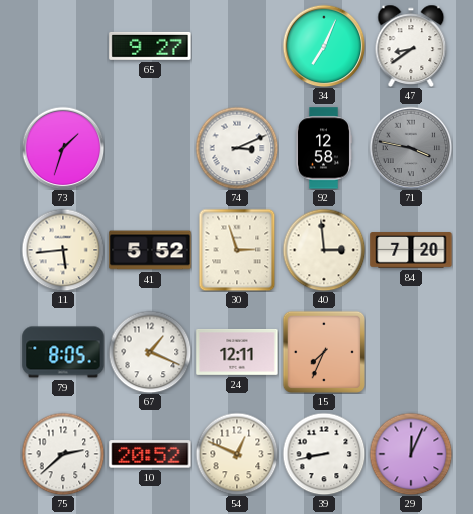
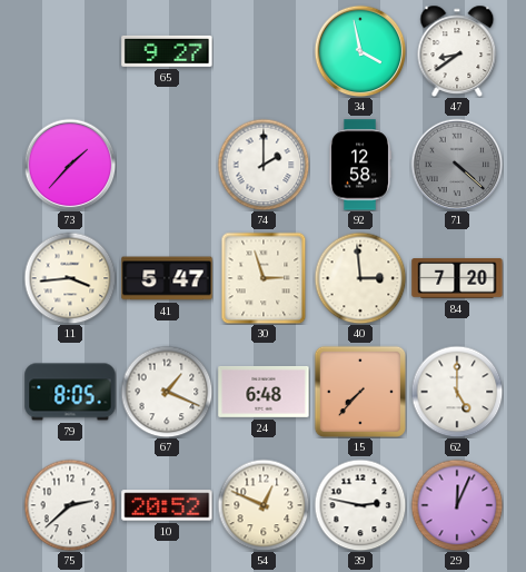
34: 7:04 -> 3:58
73: 1:33 -> 1:37
74: 3:11 -> 2:00
71: 3:47 -> 4:22
11: 5:44 -> 3:44
41: 5:52 -> 5:47
24: 12:11 -> 6:48
15: 7:34 -> 7:37
62: none -> 5:00
39: 8:43 -> 2:47
